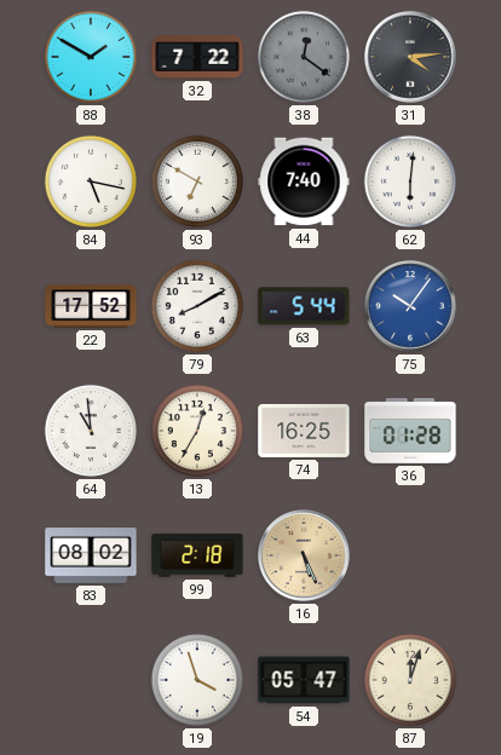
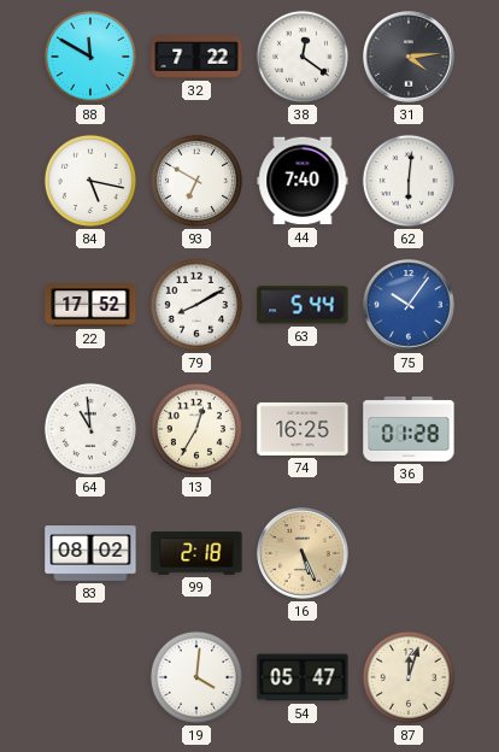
88: 1:50 -> 11:50
38 dial: grey -> white
19: 3:57 -> 4:01
